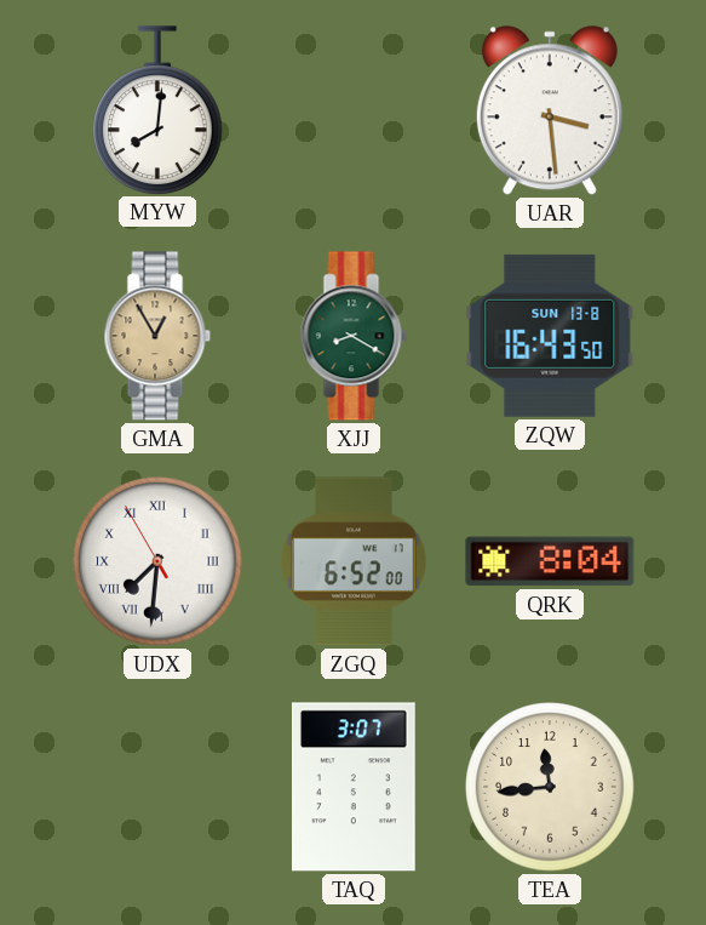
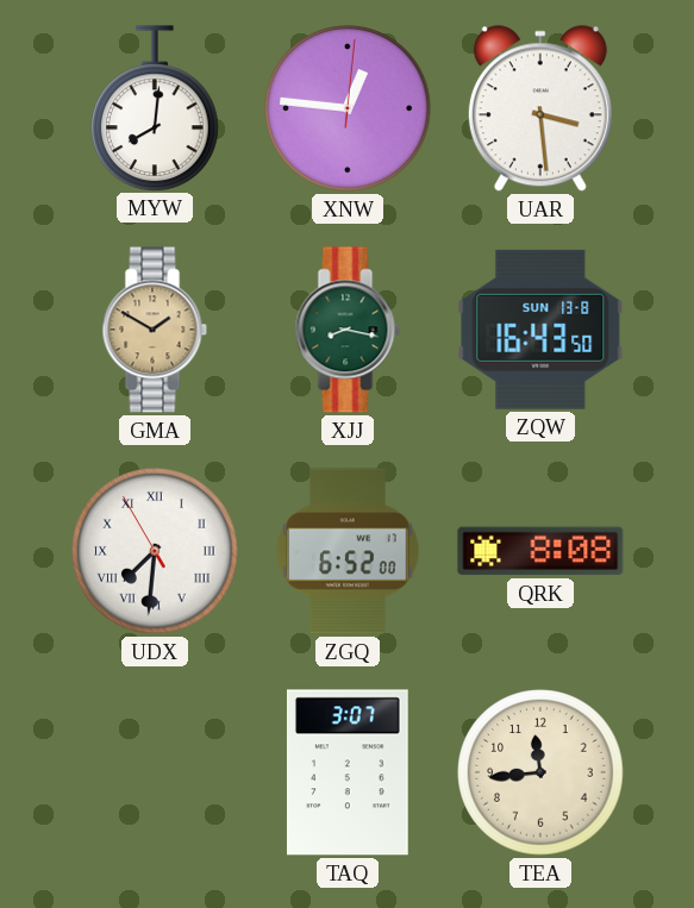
XNW: none -> 12:46
GMA: 12:55 -> 1:50
XJJ: 8:20 -> 8:17
QRK: 8:04 -> 8:08
